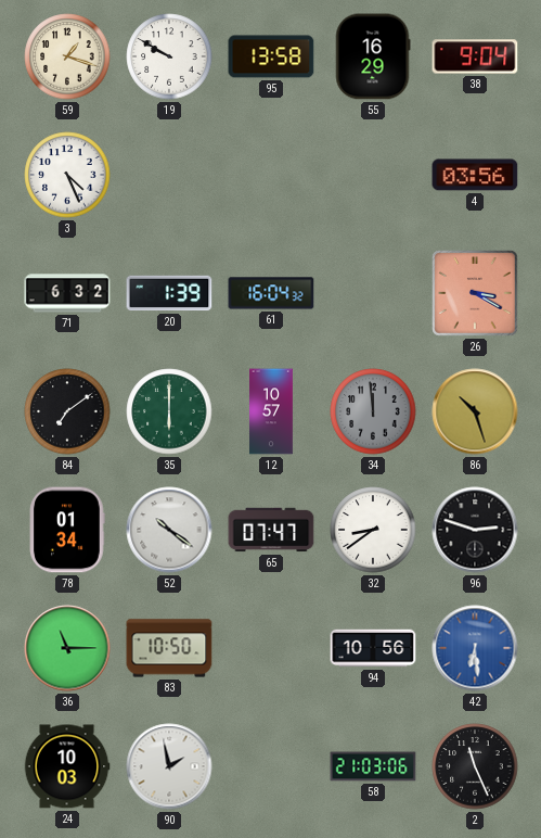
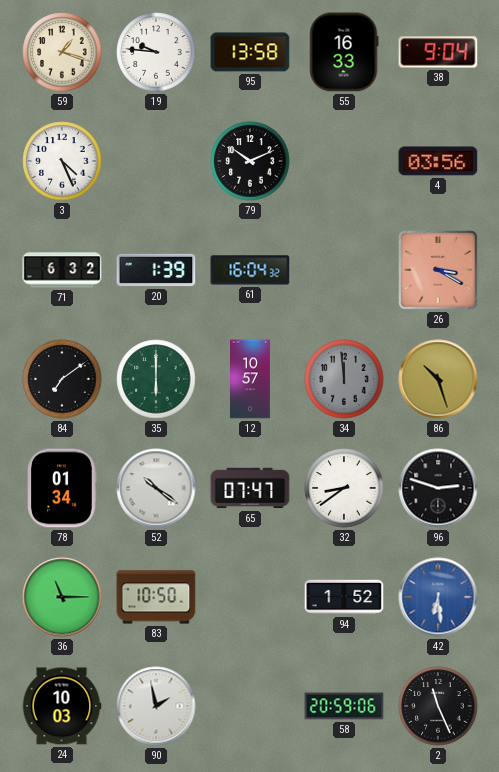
19: 9:50 -> 9:46
55: 16:29 -> 16:33
79: none -> 10:11
94: 10:56 -> 1:52
58: 21:03 -> 20:59
